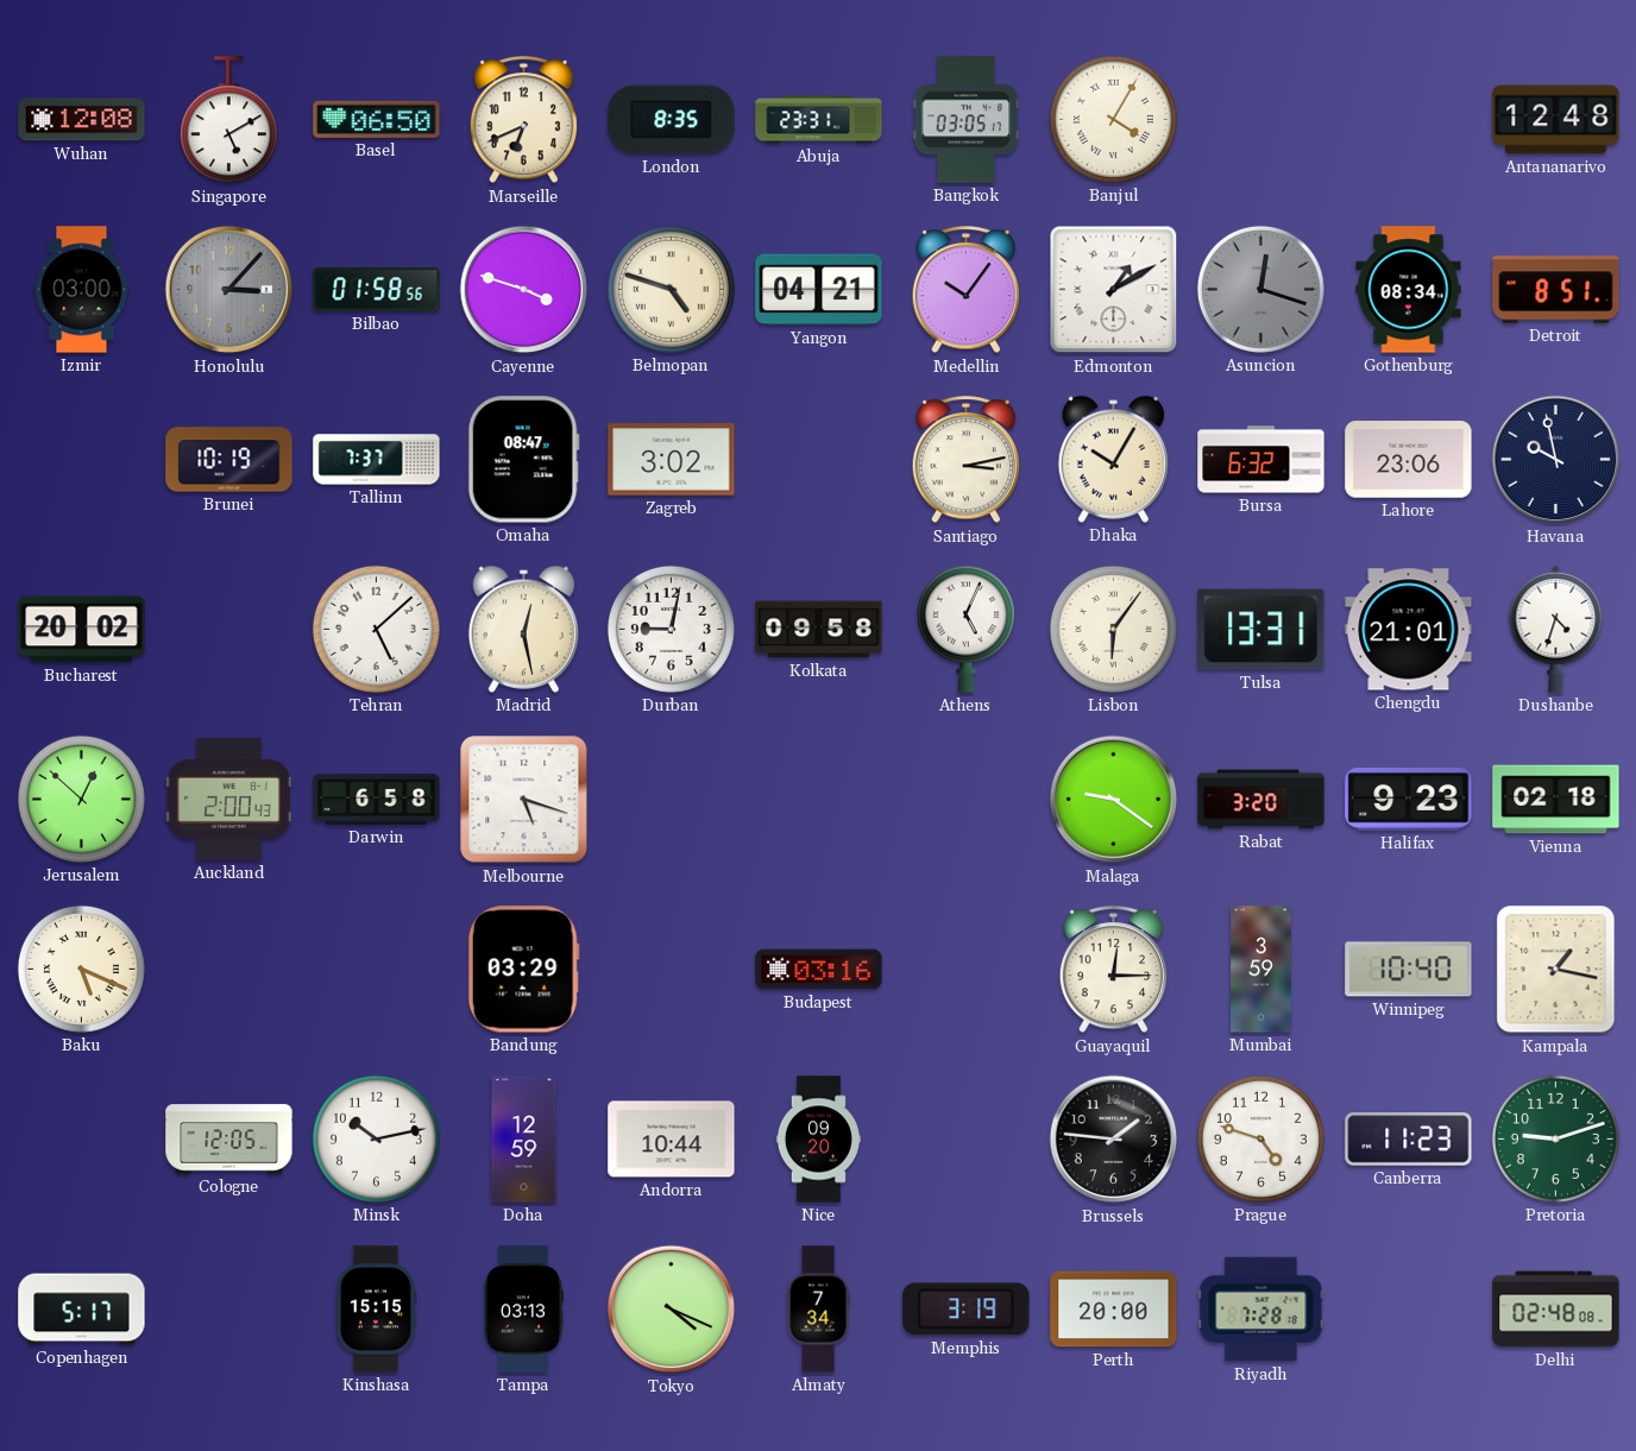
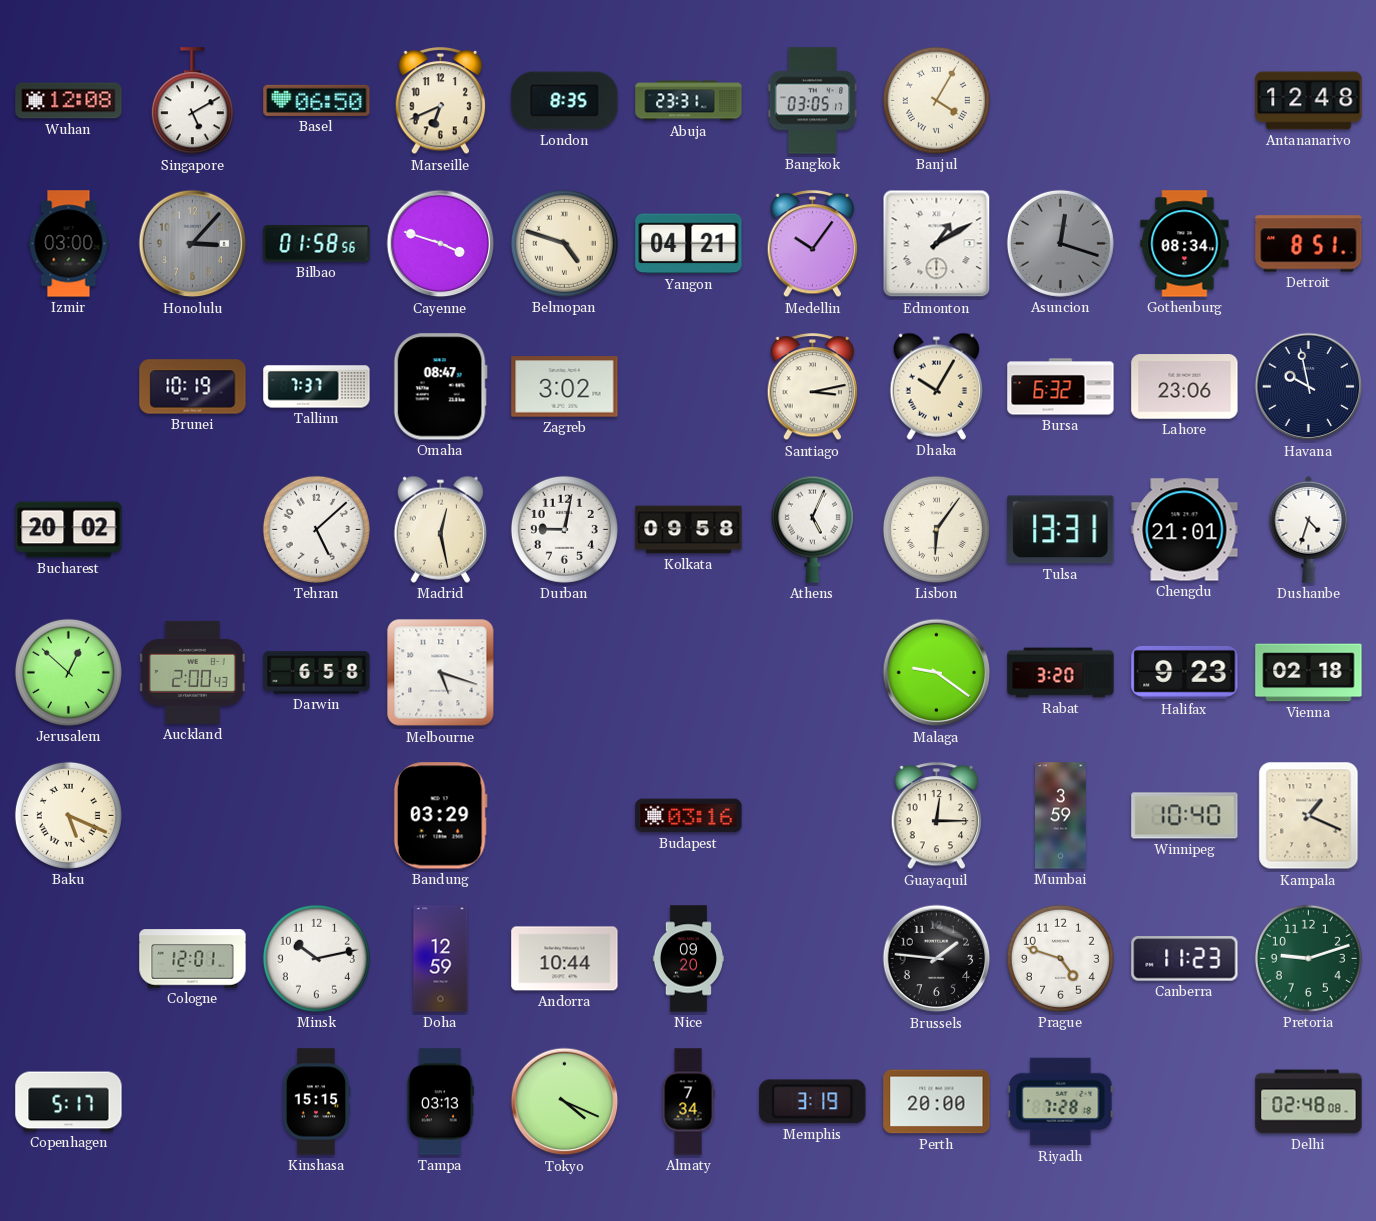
Kampala: 1:17 -> 1:19
Cologne: 12:05 -> 12:01
